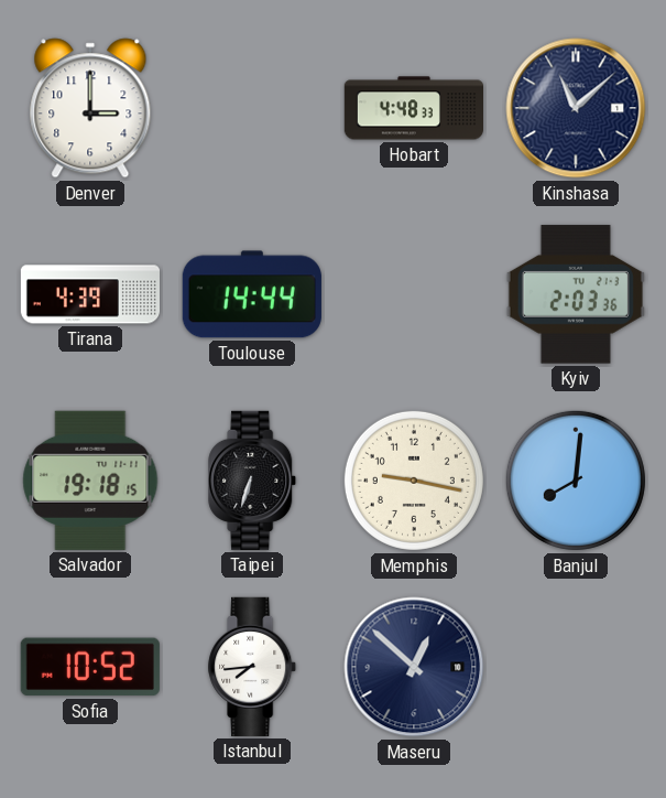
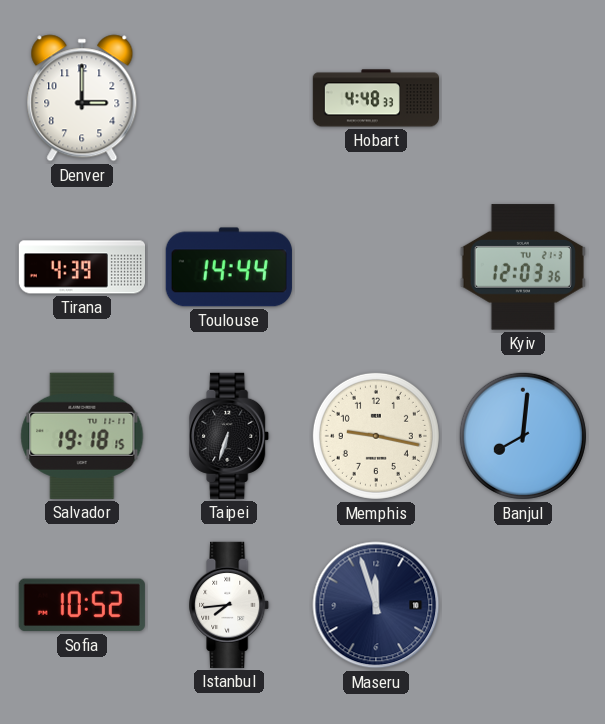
Kinshasa: 11:08 -> none
Kyiv: 2:03 -> 12:03
Maseru: 12:52 -> 11:57
